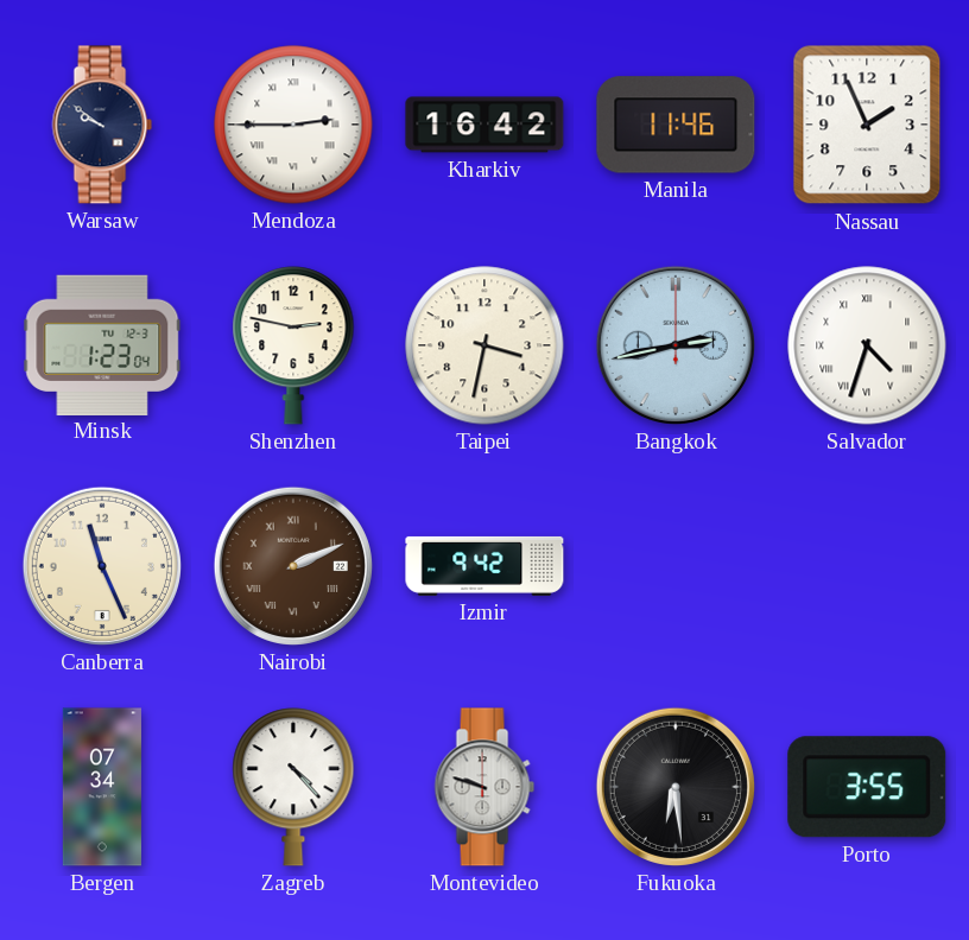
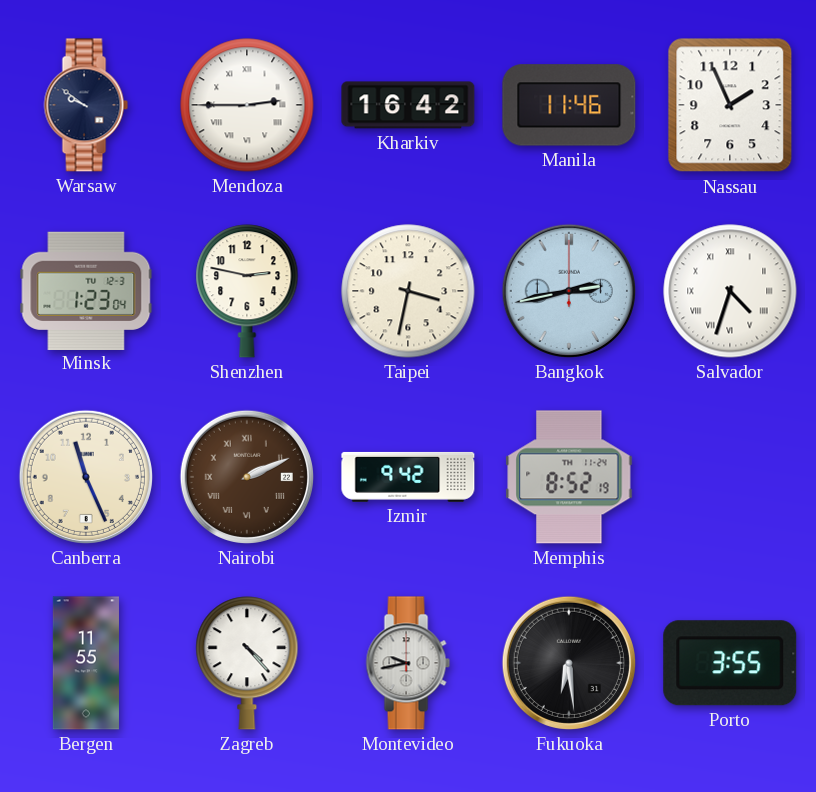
Memphis: none -> 8:52
Bergen: 07:34 -> 11:55
Montevideo: 9:48 -> 9:43
